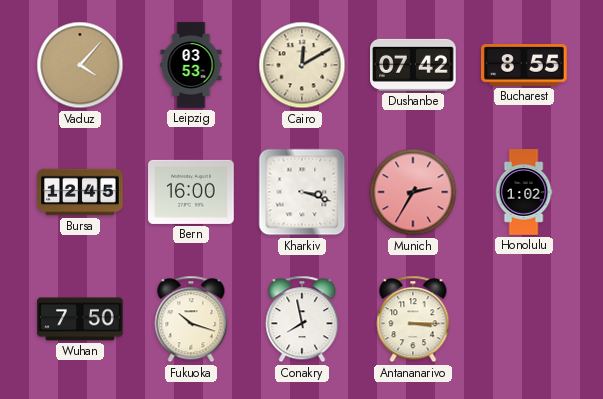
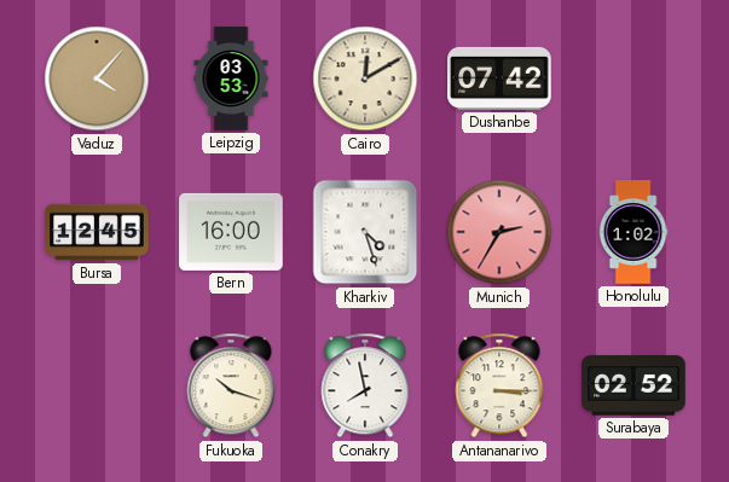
Bucharest: 8:55 -> none
Kharkiv: 3:18 -> 4:27
Wuhan: 7:50 -> none
Surabaya: none -> 02:52
